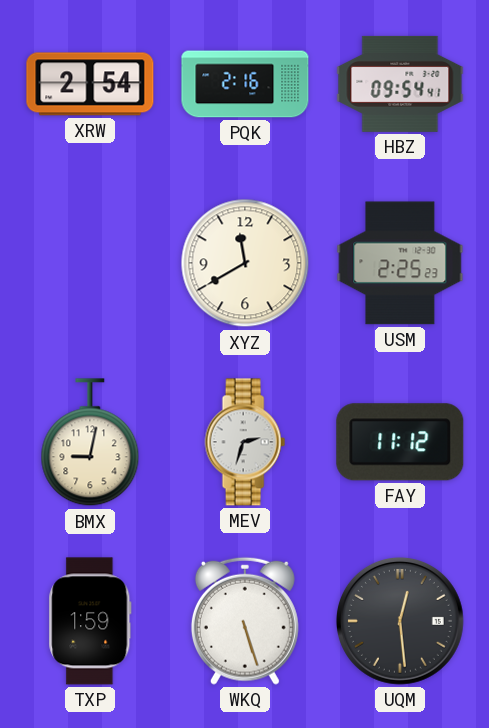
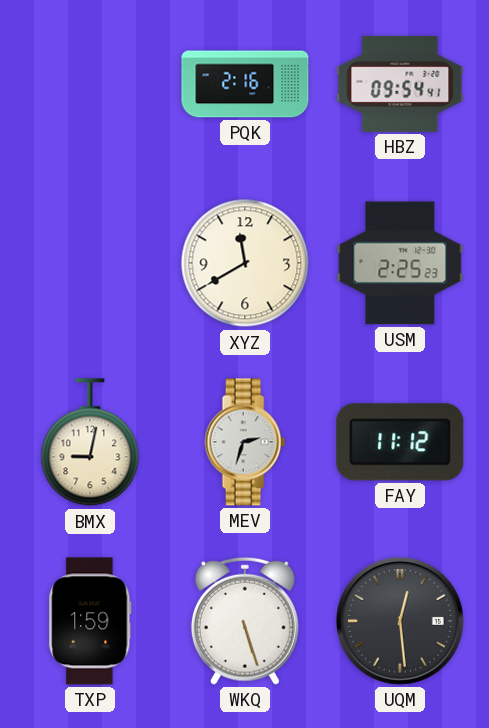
XRW: 2:54 -> none
